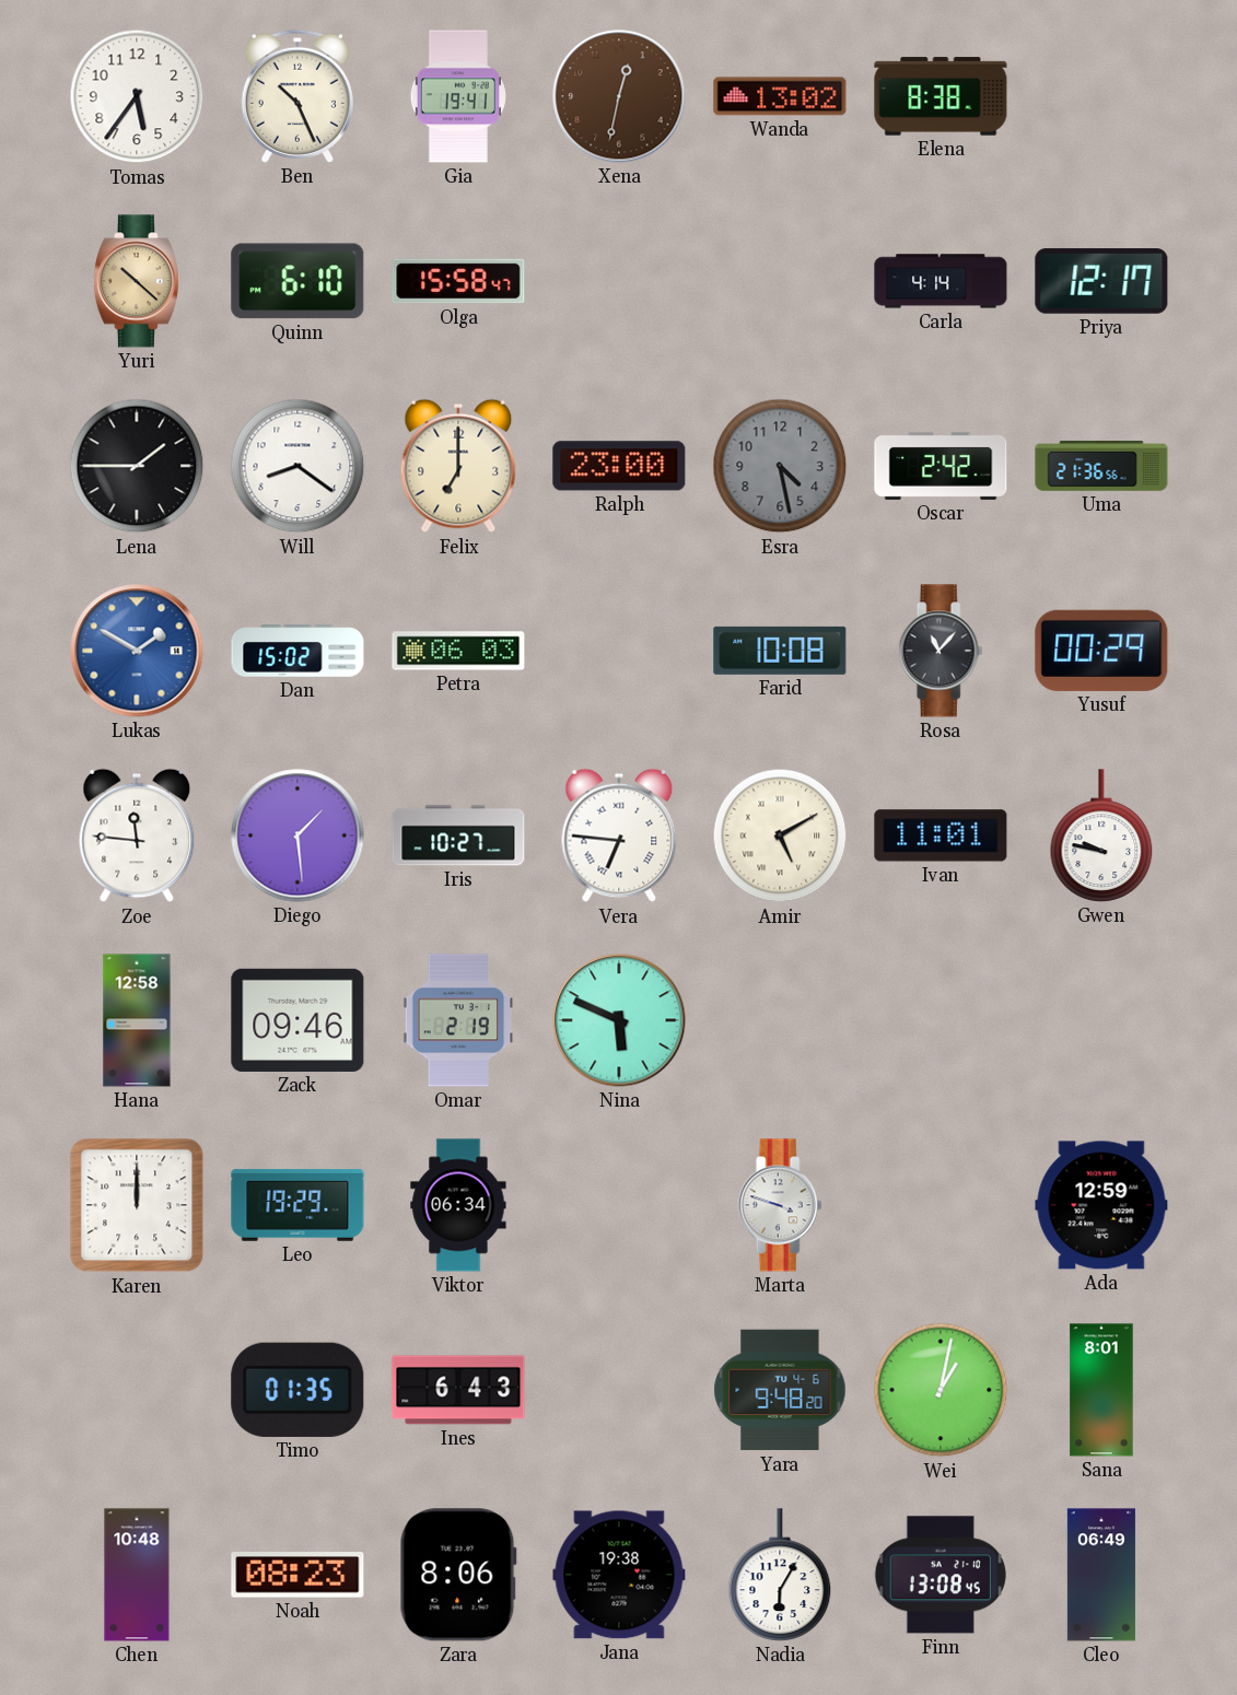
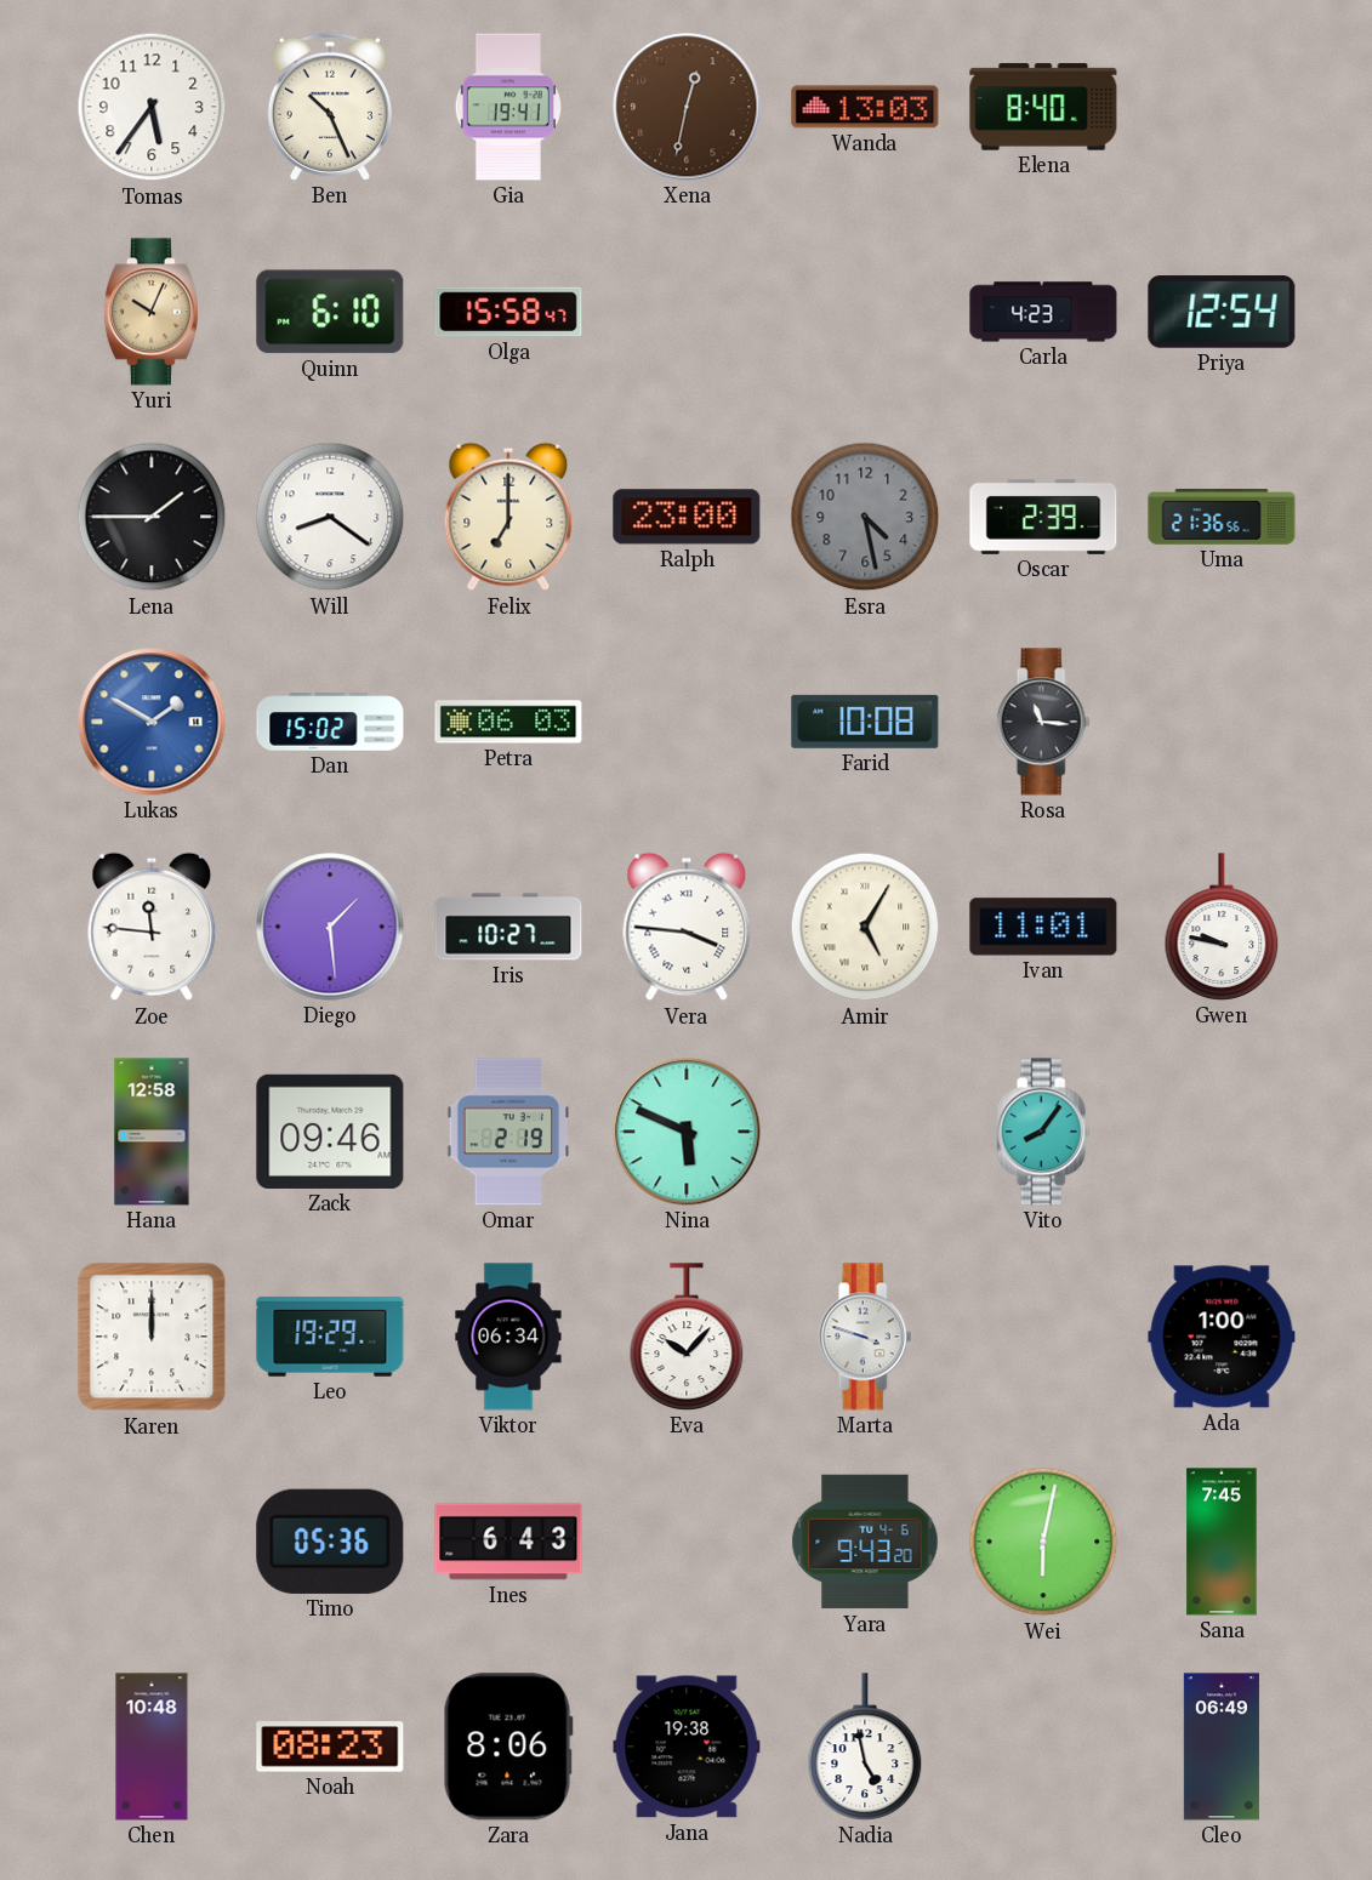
Wanda: 13:02 -> 13:03
Elena: 8:38 -> 8:40
Yuri: 10:22 -> 10:04
Carla: 4:14 -> 4:23
Priya: 12:17 -> 12:54
Oscar: 2:42 -> 2:39
Rosa: 11:07 -> 11:16
Yusuf: 00:29 -> none
Vera: 6:46 -> 3:46
Amir: 5:10 -> 5:05
Vito: none -> 8:06
Eva: none -> 10:07
Ada: 12:59 -> 1:00
Timo: 01:35 -> 05:36
Yara: 9:48 -> 9:43
Wei: 1:02 -> 6:02
Sana: 8:01 -> 7:45
Nadia: 6:05 -> 4:58
Finn: 13:08 -> none
